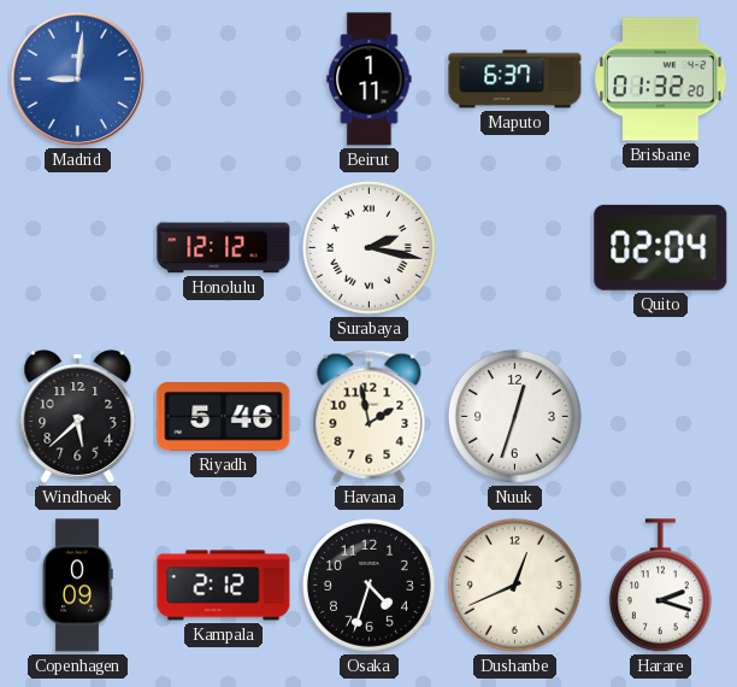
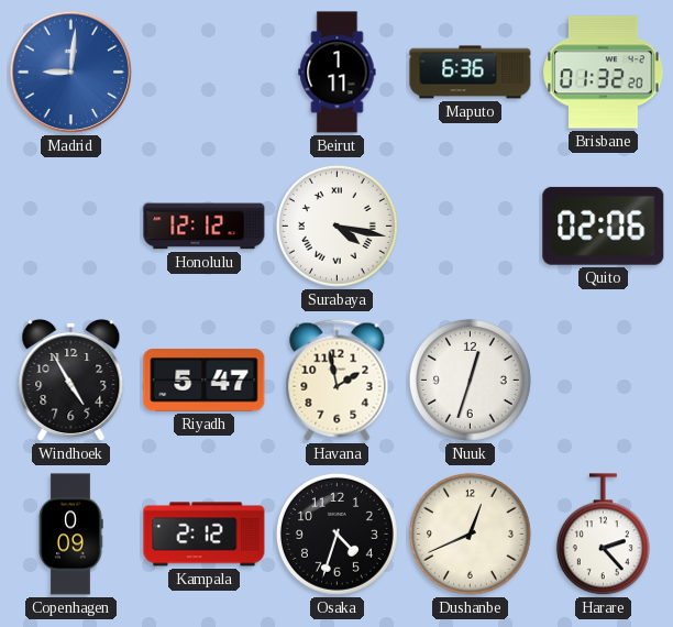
Maputo: 6:37 -> 6:36
Surabaya: 2:17 -> 4:17
Quito: 02:04 -> 02:06
Windhoek: 5:38 -> 4:55
Riyadh: 5:46 -> 5:47
Harare: 2:18 -> 2:23
